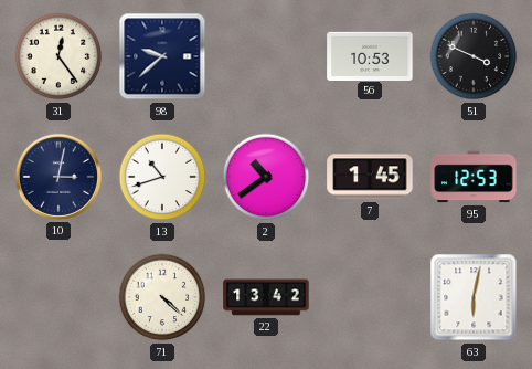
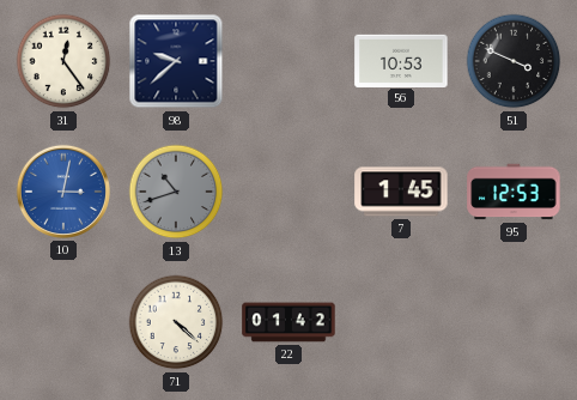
10 dial: navy -> blue
13 dial: white -> grey
2: 10:39 -> none
22: 13:42 -> 01:42
63: 6:02 -> none
